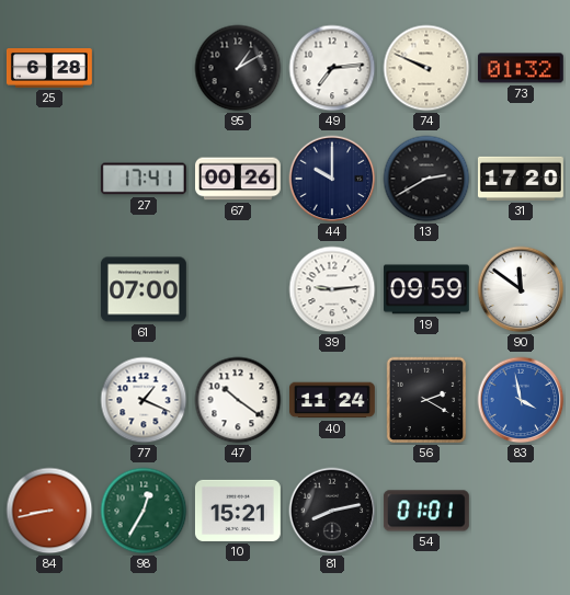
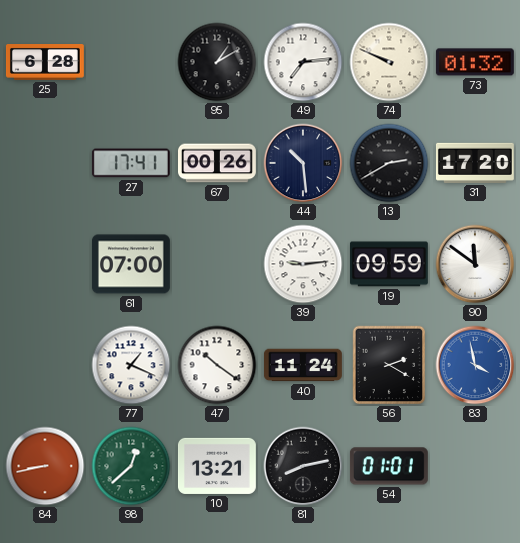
44: 10:00 -> 10:29
98: 12:35 -> 12:38
10: 15:21 -> 13:21
